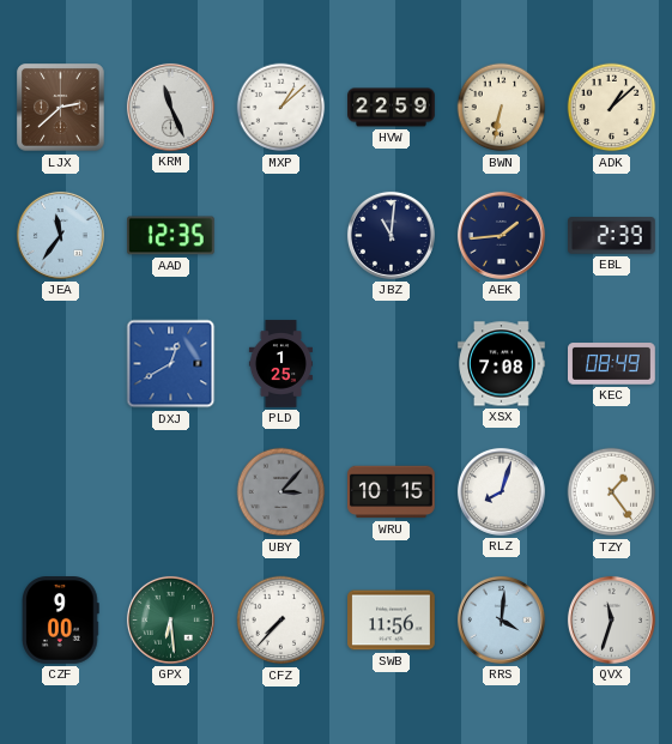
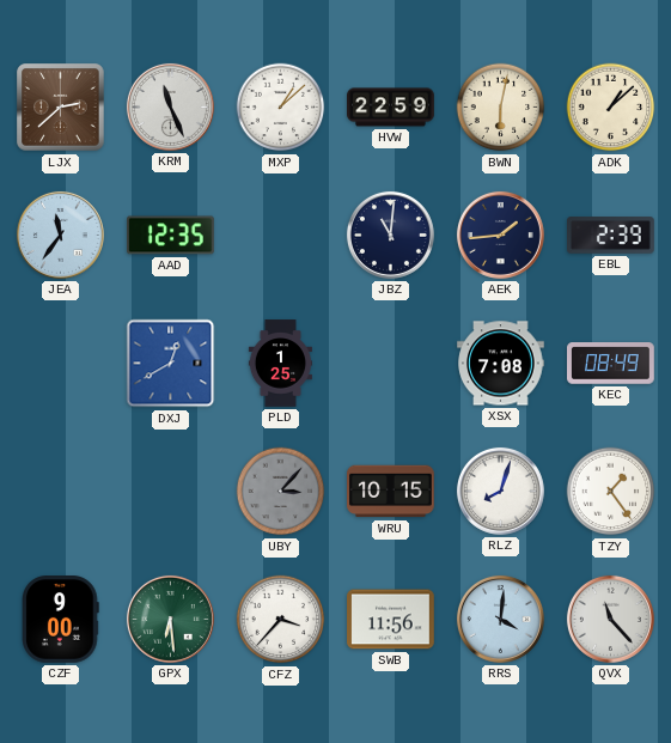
BWN: 6:32 -> 6:02
CFZ: 7:37 -> 3:37
QVX: 11:33 -> 11:23
